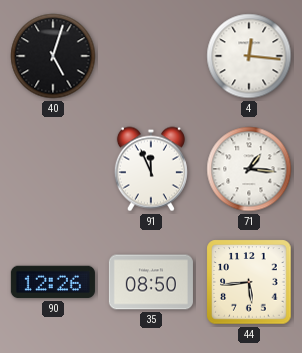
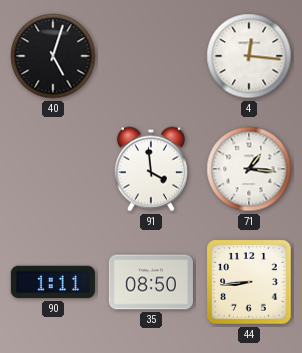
91: 11:56 -> 3:59
90: 12:26 -> 1:11
44: 5:44 -> 8:44
